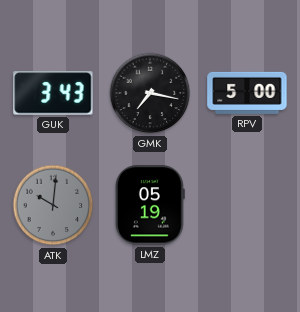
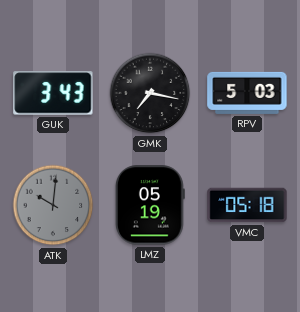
RPV: 5:00 -> 5:03
VMC: none -> 05:18
